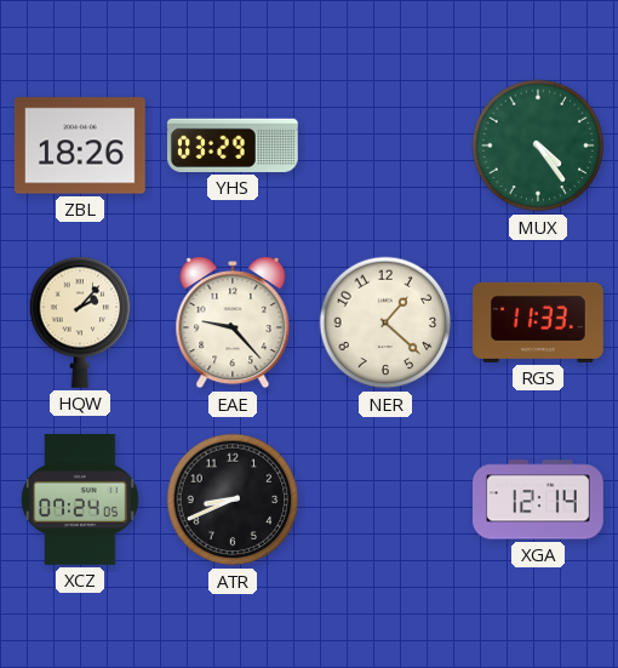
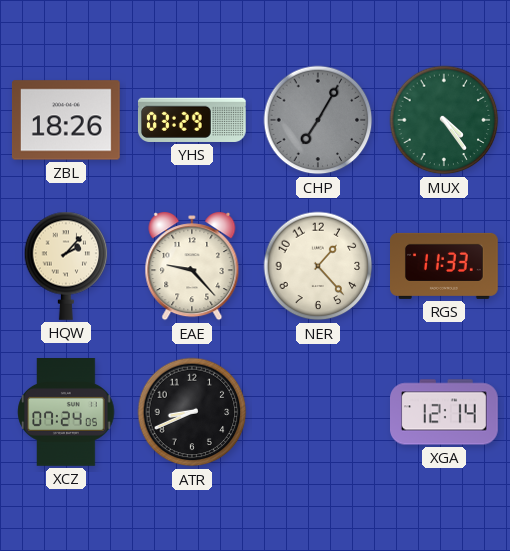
CHP: none -> 7:05
NER: 1:22 -> 1:23
